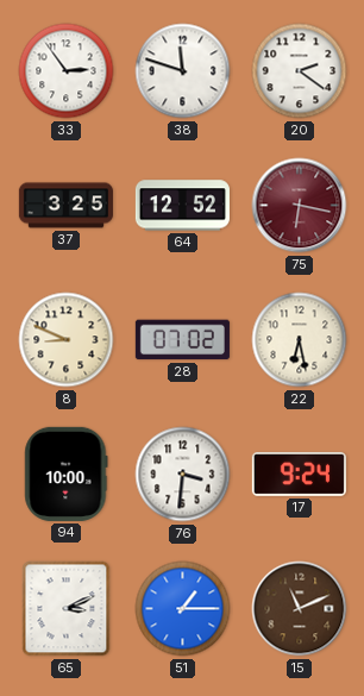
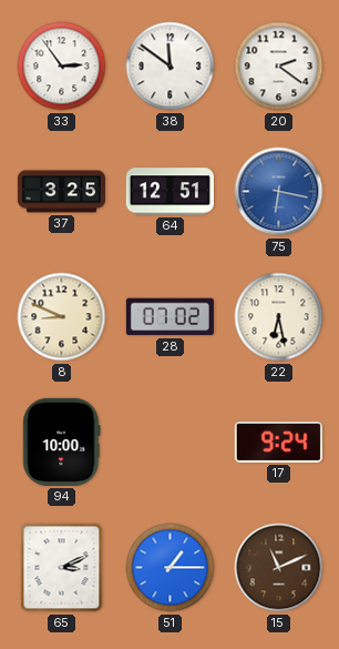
38: 11:48 -> 11:51
64: 12:52 -> 12:51
75 dial: burgundy -> blue
76: 3:31 -> none
